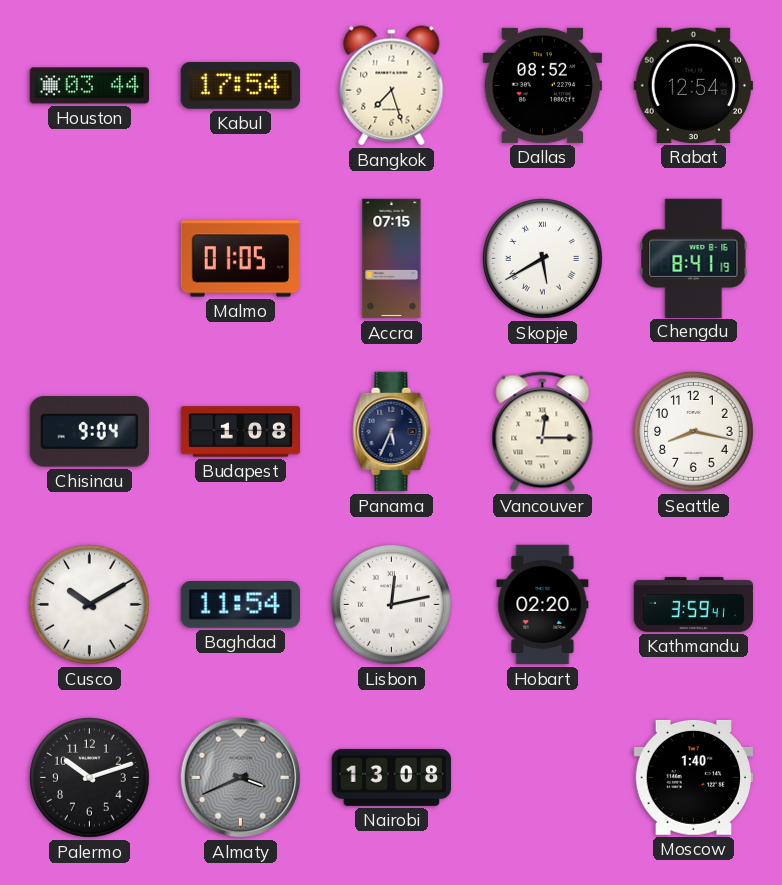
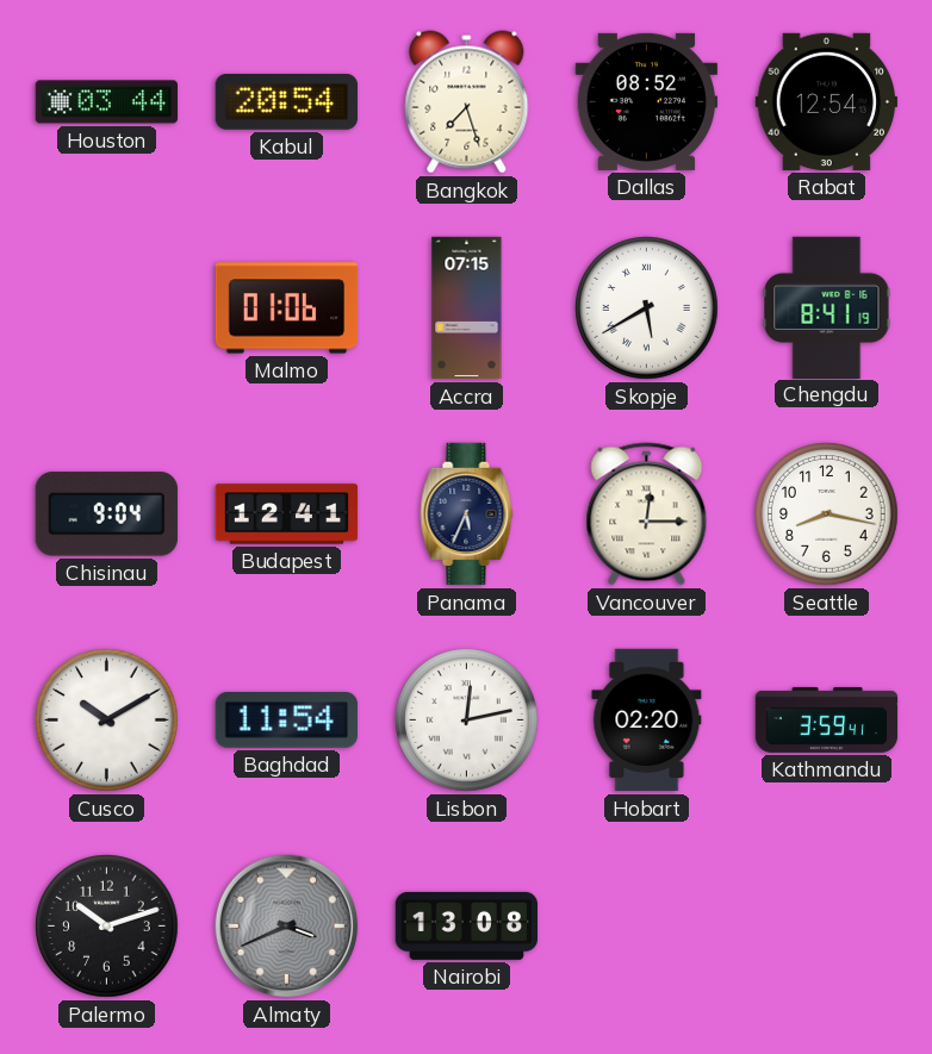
Kabul: 17:54 -> 20:54
Malmo: 01:05 -> 01:06
Budapest: 1:08 -> 12:41
Moscow: 1:40 -> none
